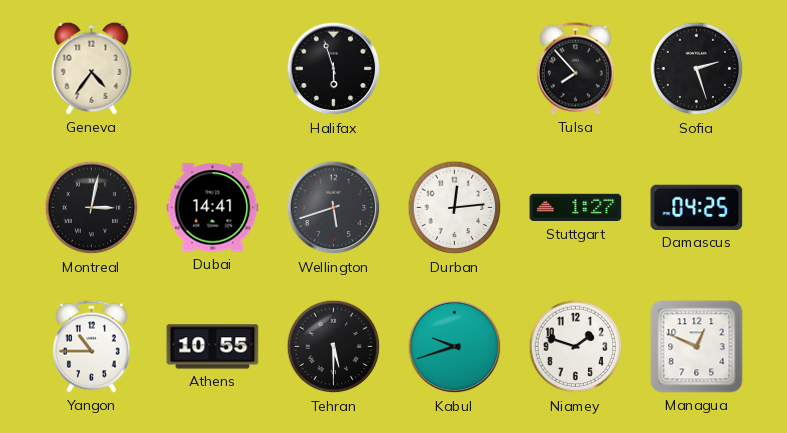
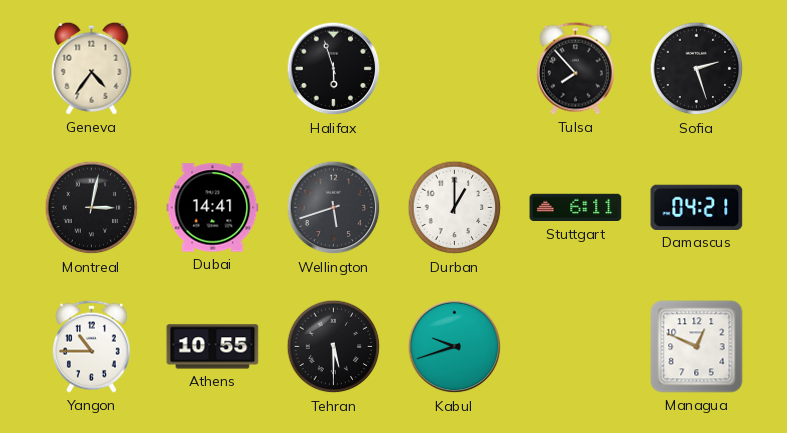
Durban: 12:14 -> 1:00
Stuttgart: 1:27 -> 6:11
Damascus: 04:25 -> 04:21
Niamey: 1:48 -> none
